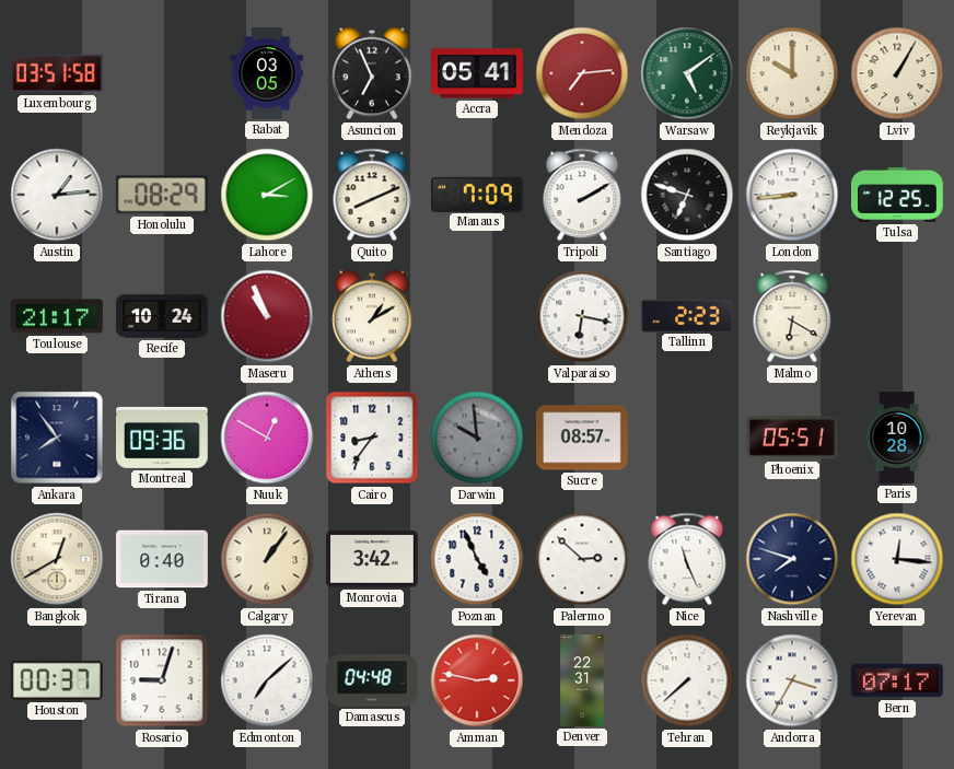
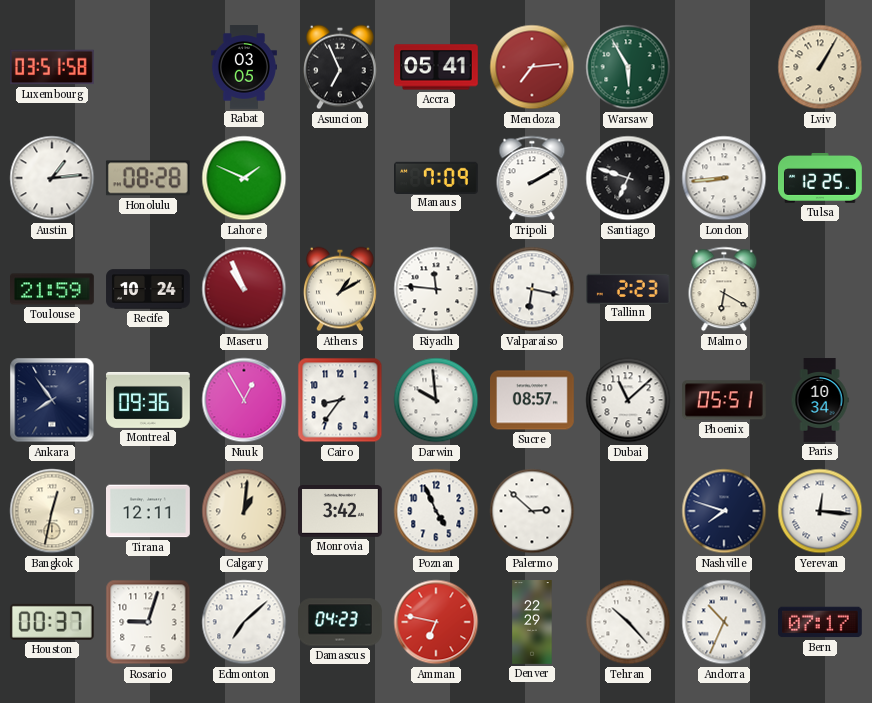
Warsaw: 5:09 -> 5:55
Reykjavik: 10:00 -> none
Honolulu: 08:29 -> 08:28
Lahore: 3:10 -> 1:49
Quito: 8:11 -> none
Toulouse: 21:17 -> 21:59
Riyadh: none -> 11:46
Nuuk: 12:50 -> 12:55
Darwin dial: grey -> white
Dubai: none -> 11:08
Paris: 10:28 -> 10:34
Bangkok: 12:40 -> 12:32
Tirana: 0:40 -> 12:11
Calgary: 1:06 -> 1:01
Nice: 11:26 -> none
Damascus: 04:48 -> 04:23
Amman: 2:47 -> 6:47
Denver: 22:31 -> 22:29
Tehran: 7:38 -> 10:23
Andorra: 3:35 -> 10:34
